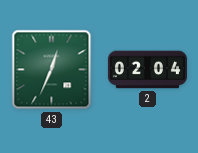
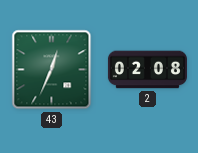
2: 02:04 -> 02:08
